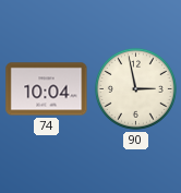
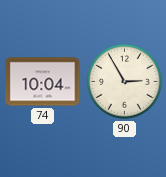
90: 2:58 -> 2:55
